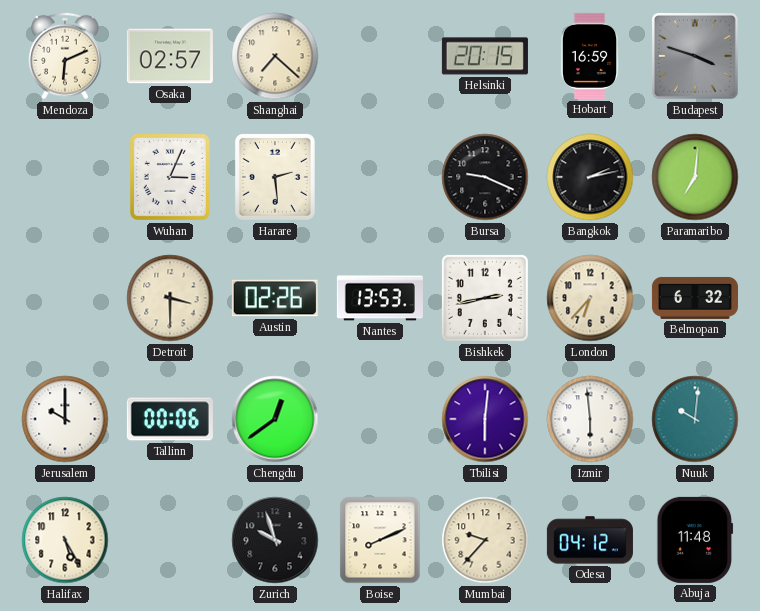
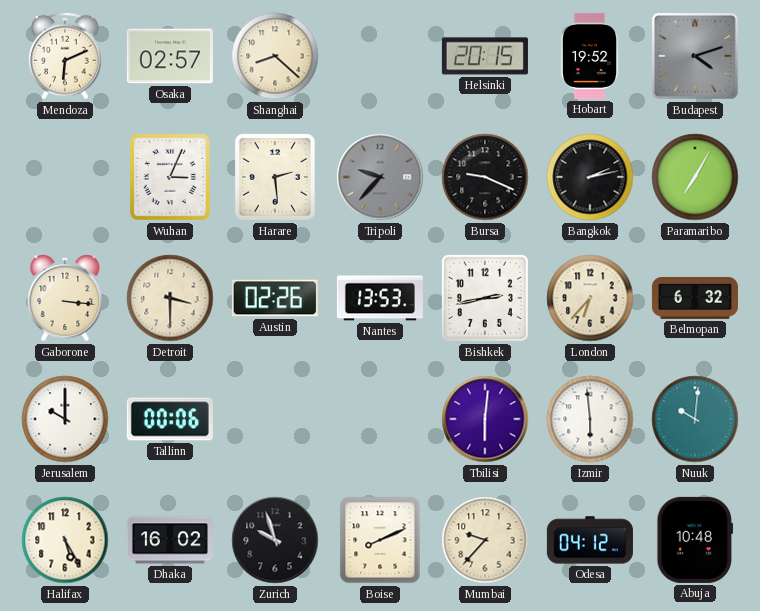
Shanghai: 7:22 -> 8:22
Hobart: 16:59 -> 19:52
Budapest: 3:48 -> 4:12
Tripoli: none -> 9:37
Paramaribo: 7:01 -> 7:05
Gaborone: none -> 3:16
Chengdu: 12:39 -> none
Dhaka: none -> 16:02
Abuja: 11:48 -> 10:48
